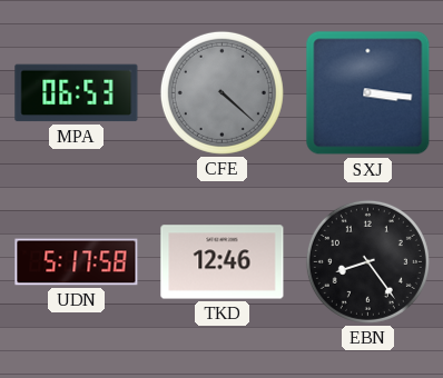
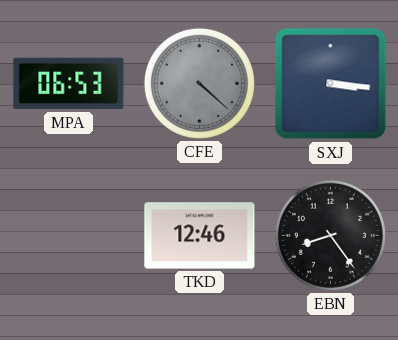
UDN: 5:17 -> none
